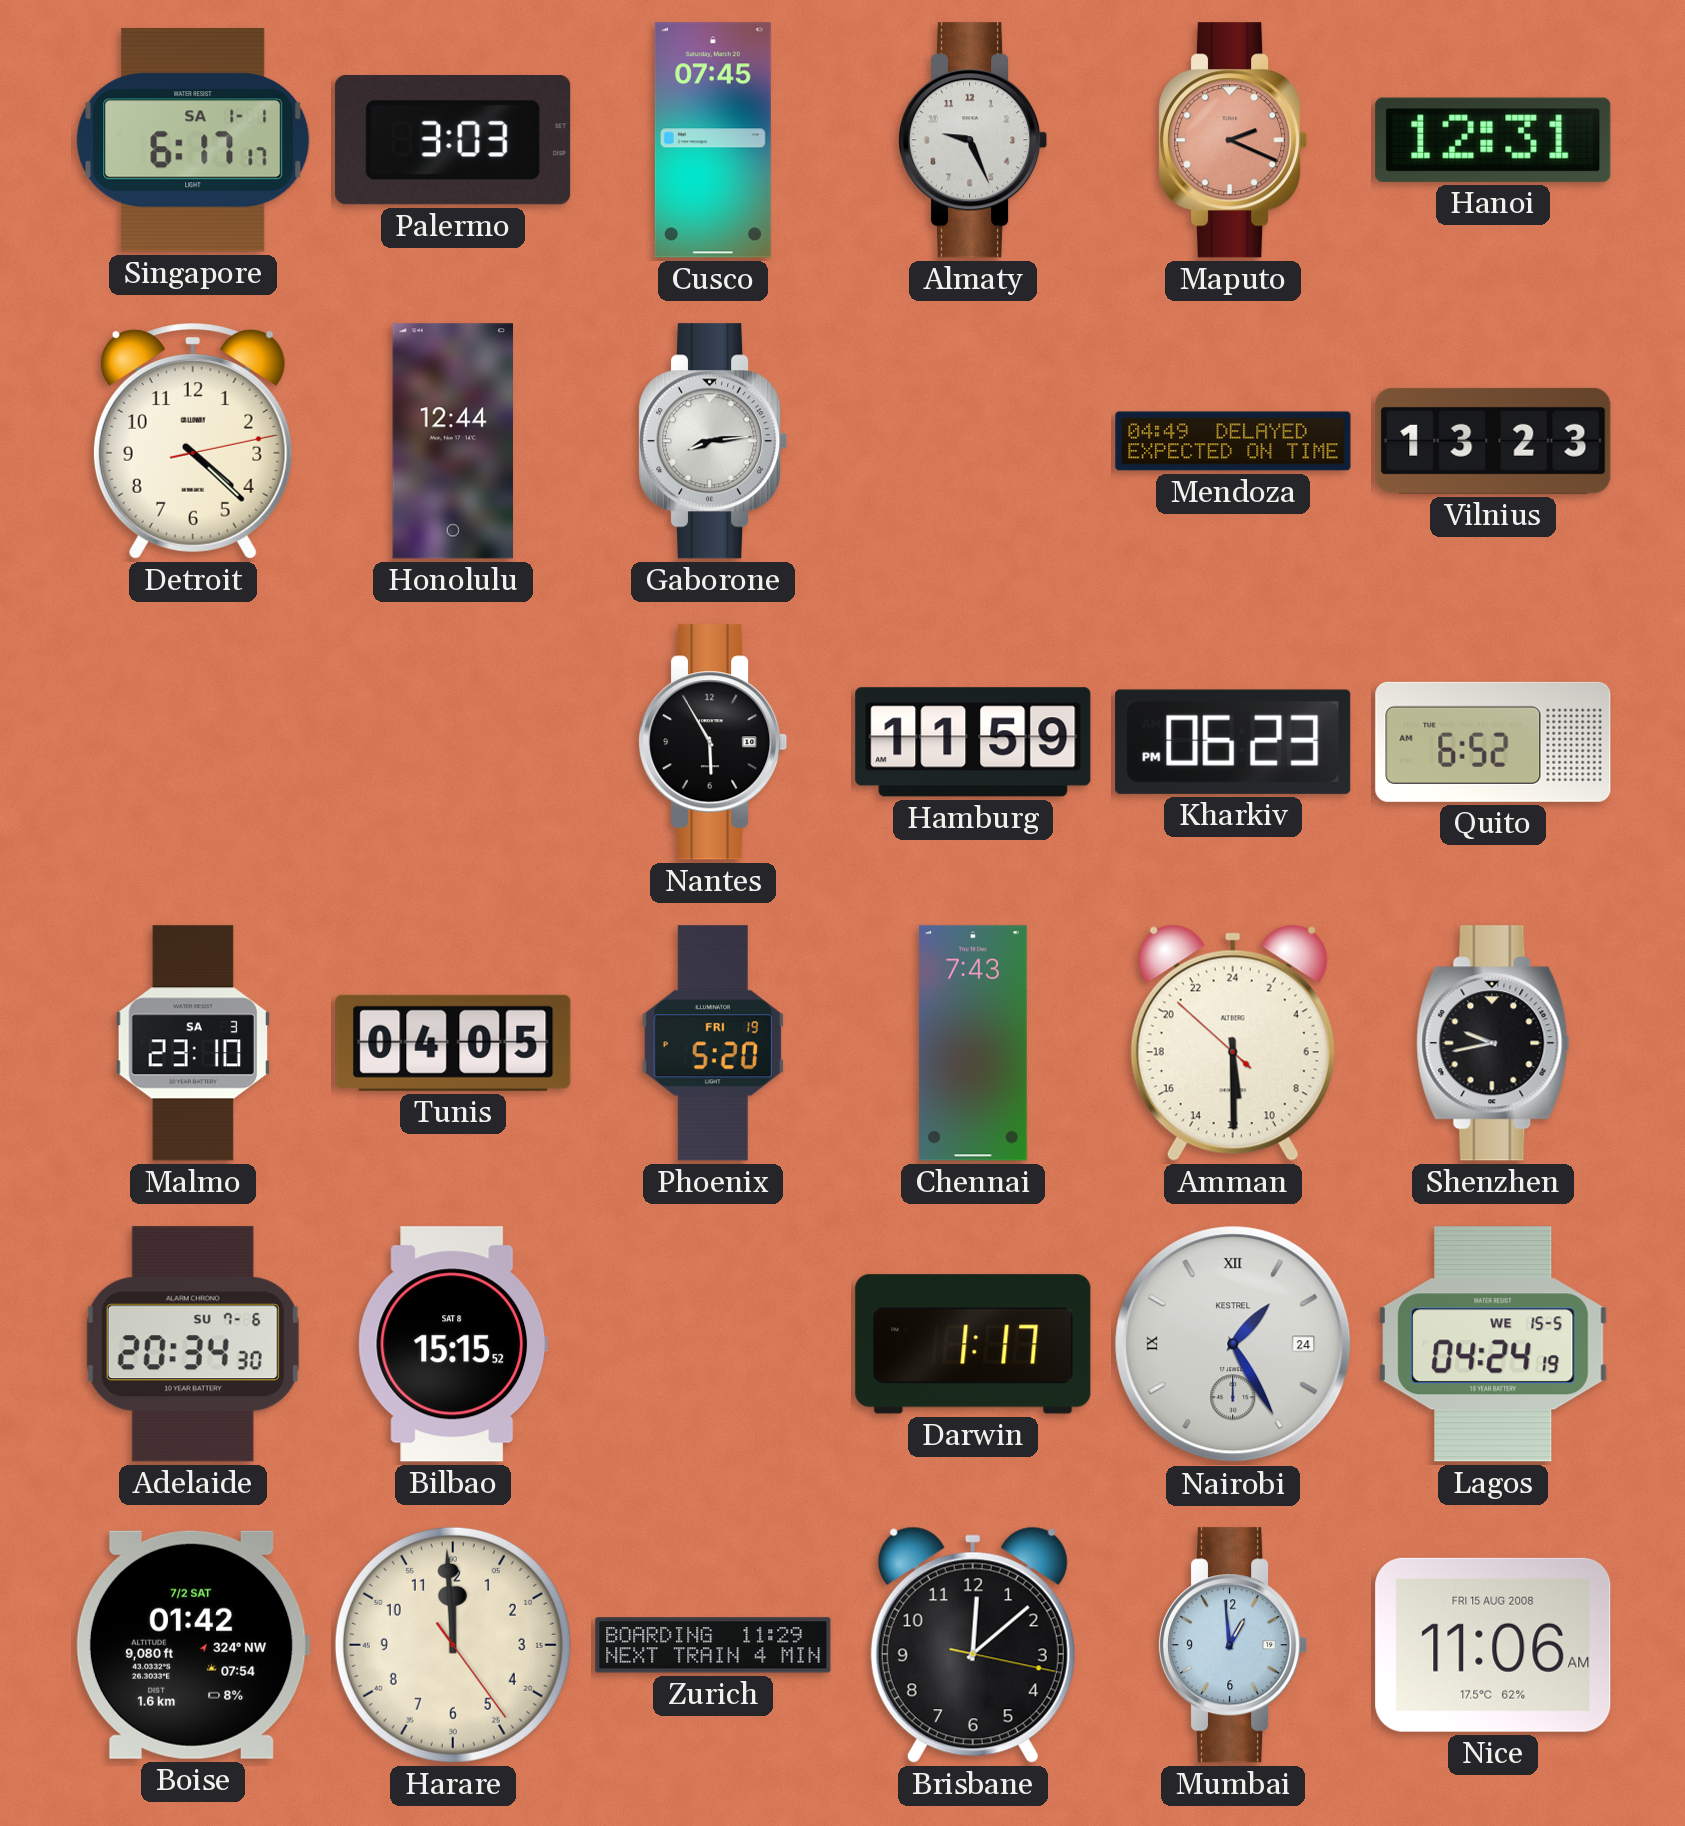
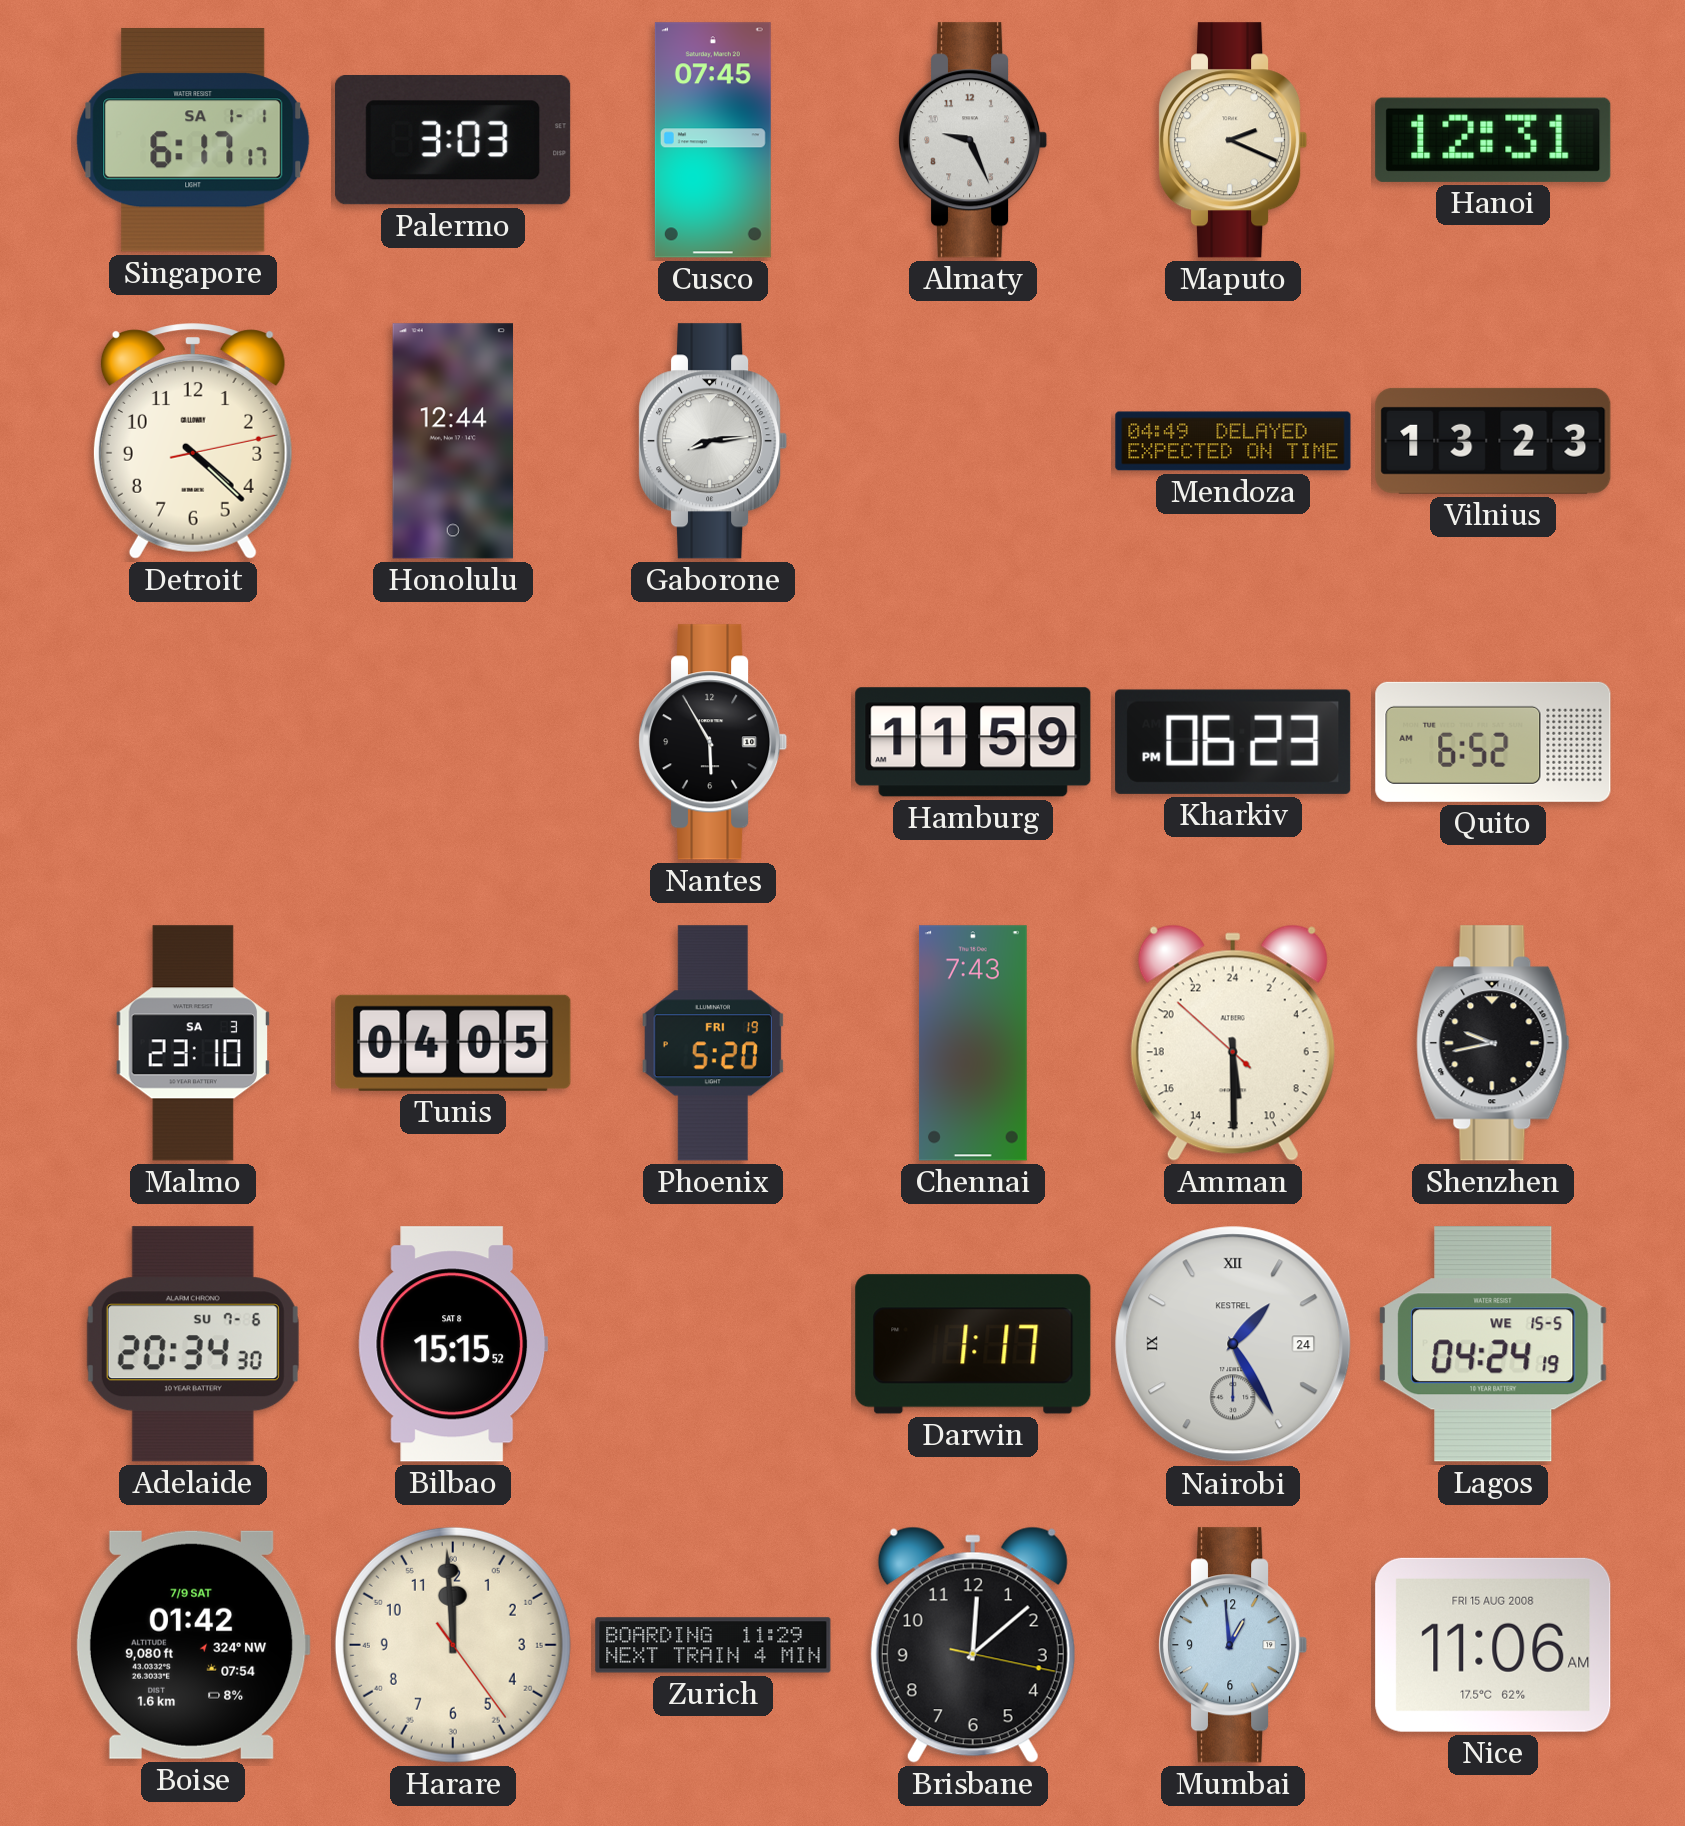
Maputo dial: salmon -> cream
Boise date: 7/2 SAT -> 7/9 SAT
